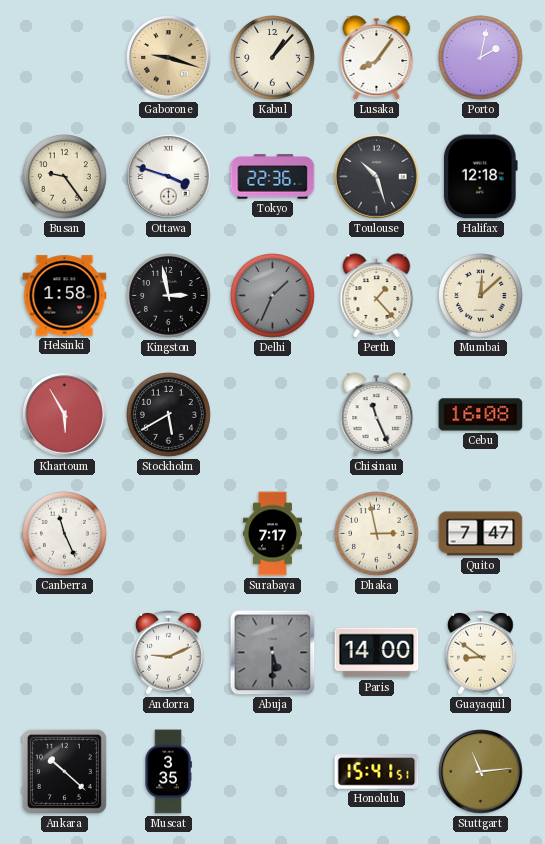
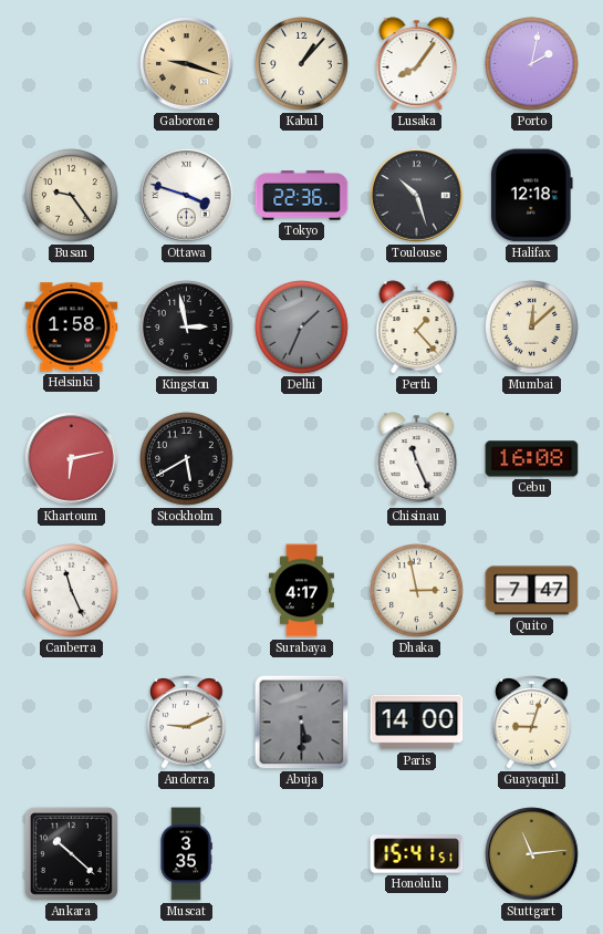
Khartoum: 5:55 -> 6:13
Surabaya: 7:17 -> 4:17
Guayaquil: 8:51 -> 9:03
